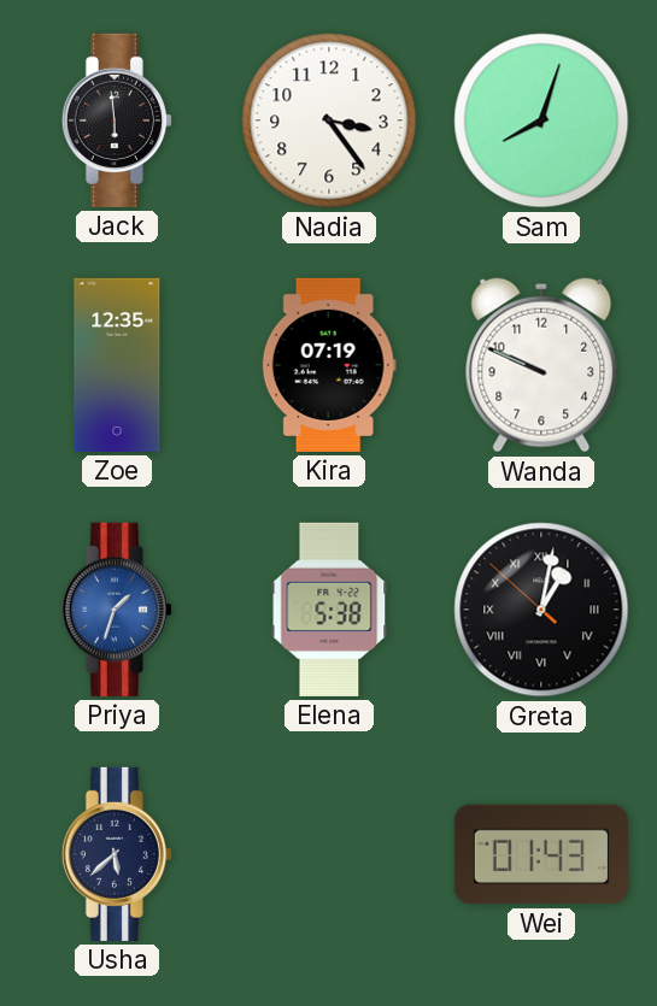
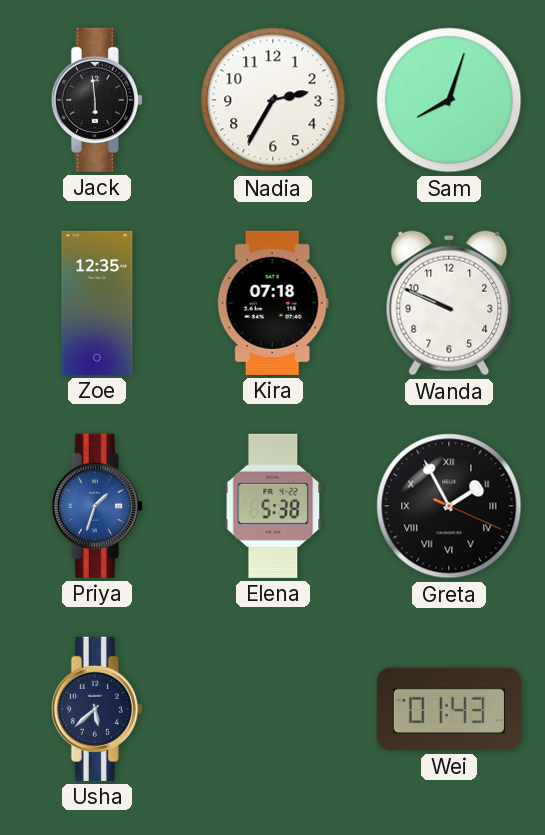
Nadia: 3:24 -> 2:35
Kira: 07:19 -> 07:18
Greta: 1:01 -> 1:55
